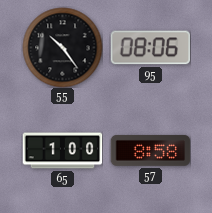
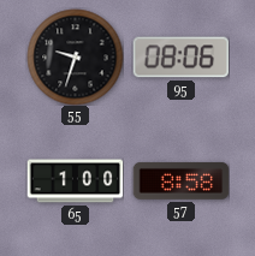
55: 10:24 -> 9:33
